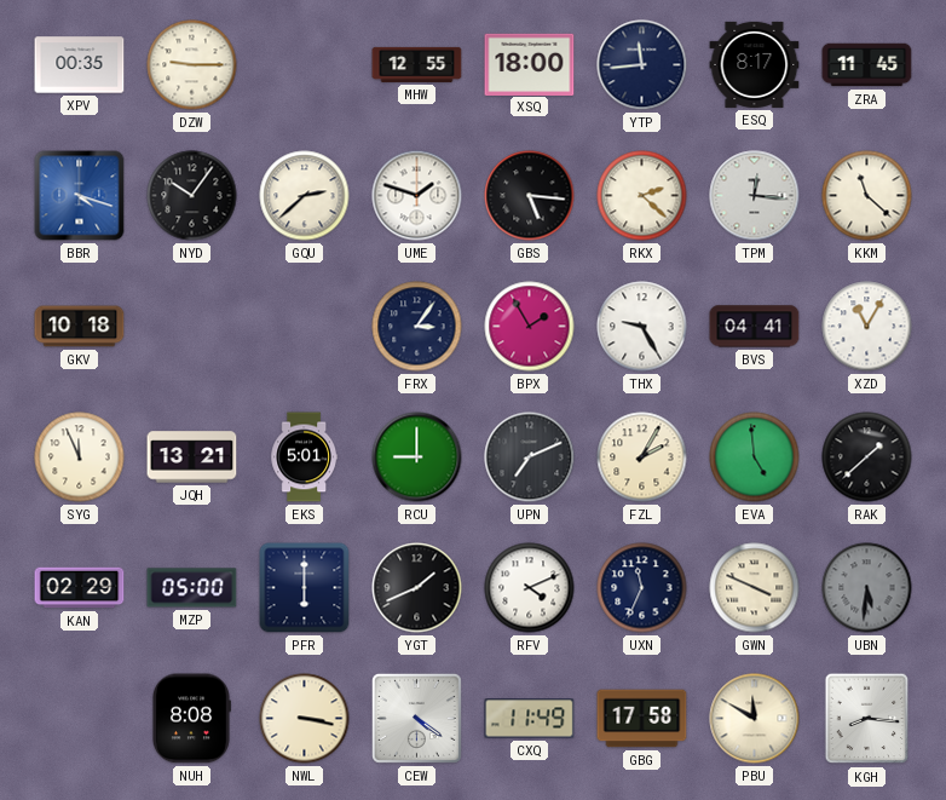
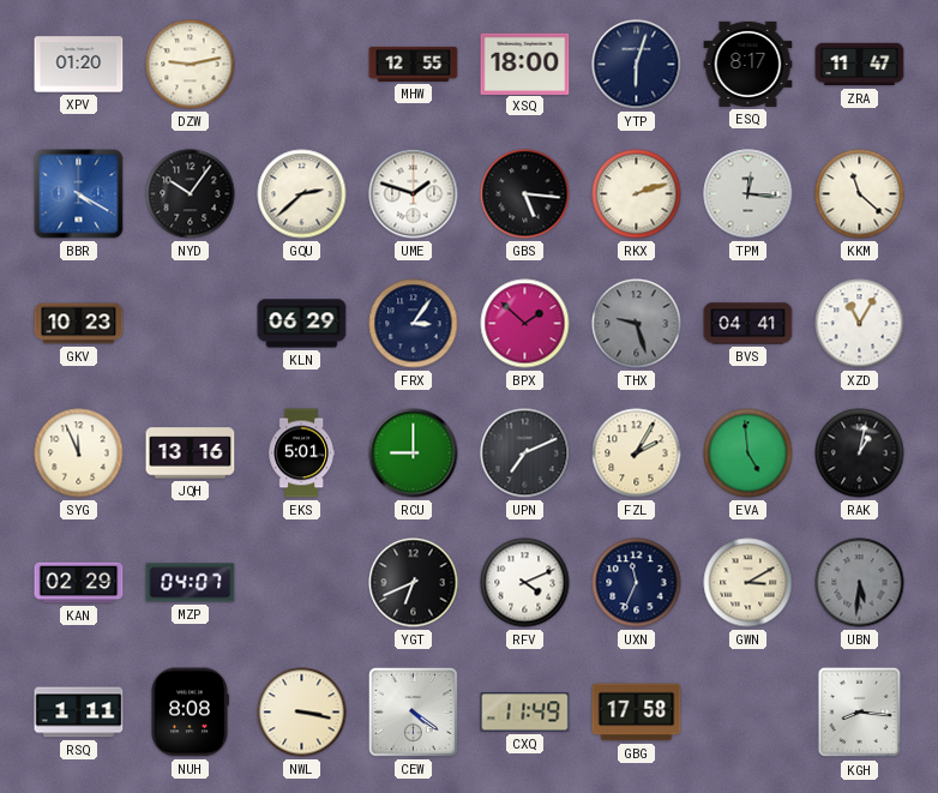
XPV: 00:35 -> 01:20
DZW: 9:15 -> 9:13
YTP: 11:44 -> 6:03
ZRA: 11:45 -> 11:47
BBR: 4:18 -> 4:20
RKX: 2:22 -> 2:12
GKV: 10:18 -> 10:23
KLN: none -> 06:29
BPX: 1:55 -> 1:52
THX: 9:25 -> 9:27
THX dial: white -> grey
JQH: 13:21 -> 13:16
RAK: 1:38 -> 1:02
MZP: 05:00 -> 04:07
PFR: 6:00 -> none
YGT: 1:41 -> 6:41
GWN: 3:49 -> 3:10
RSQ: none -> 1:11
PBU: 11:50 -> none
